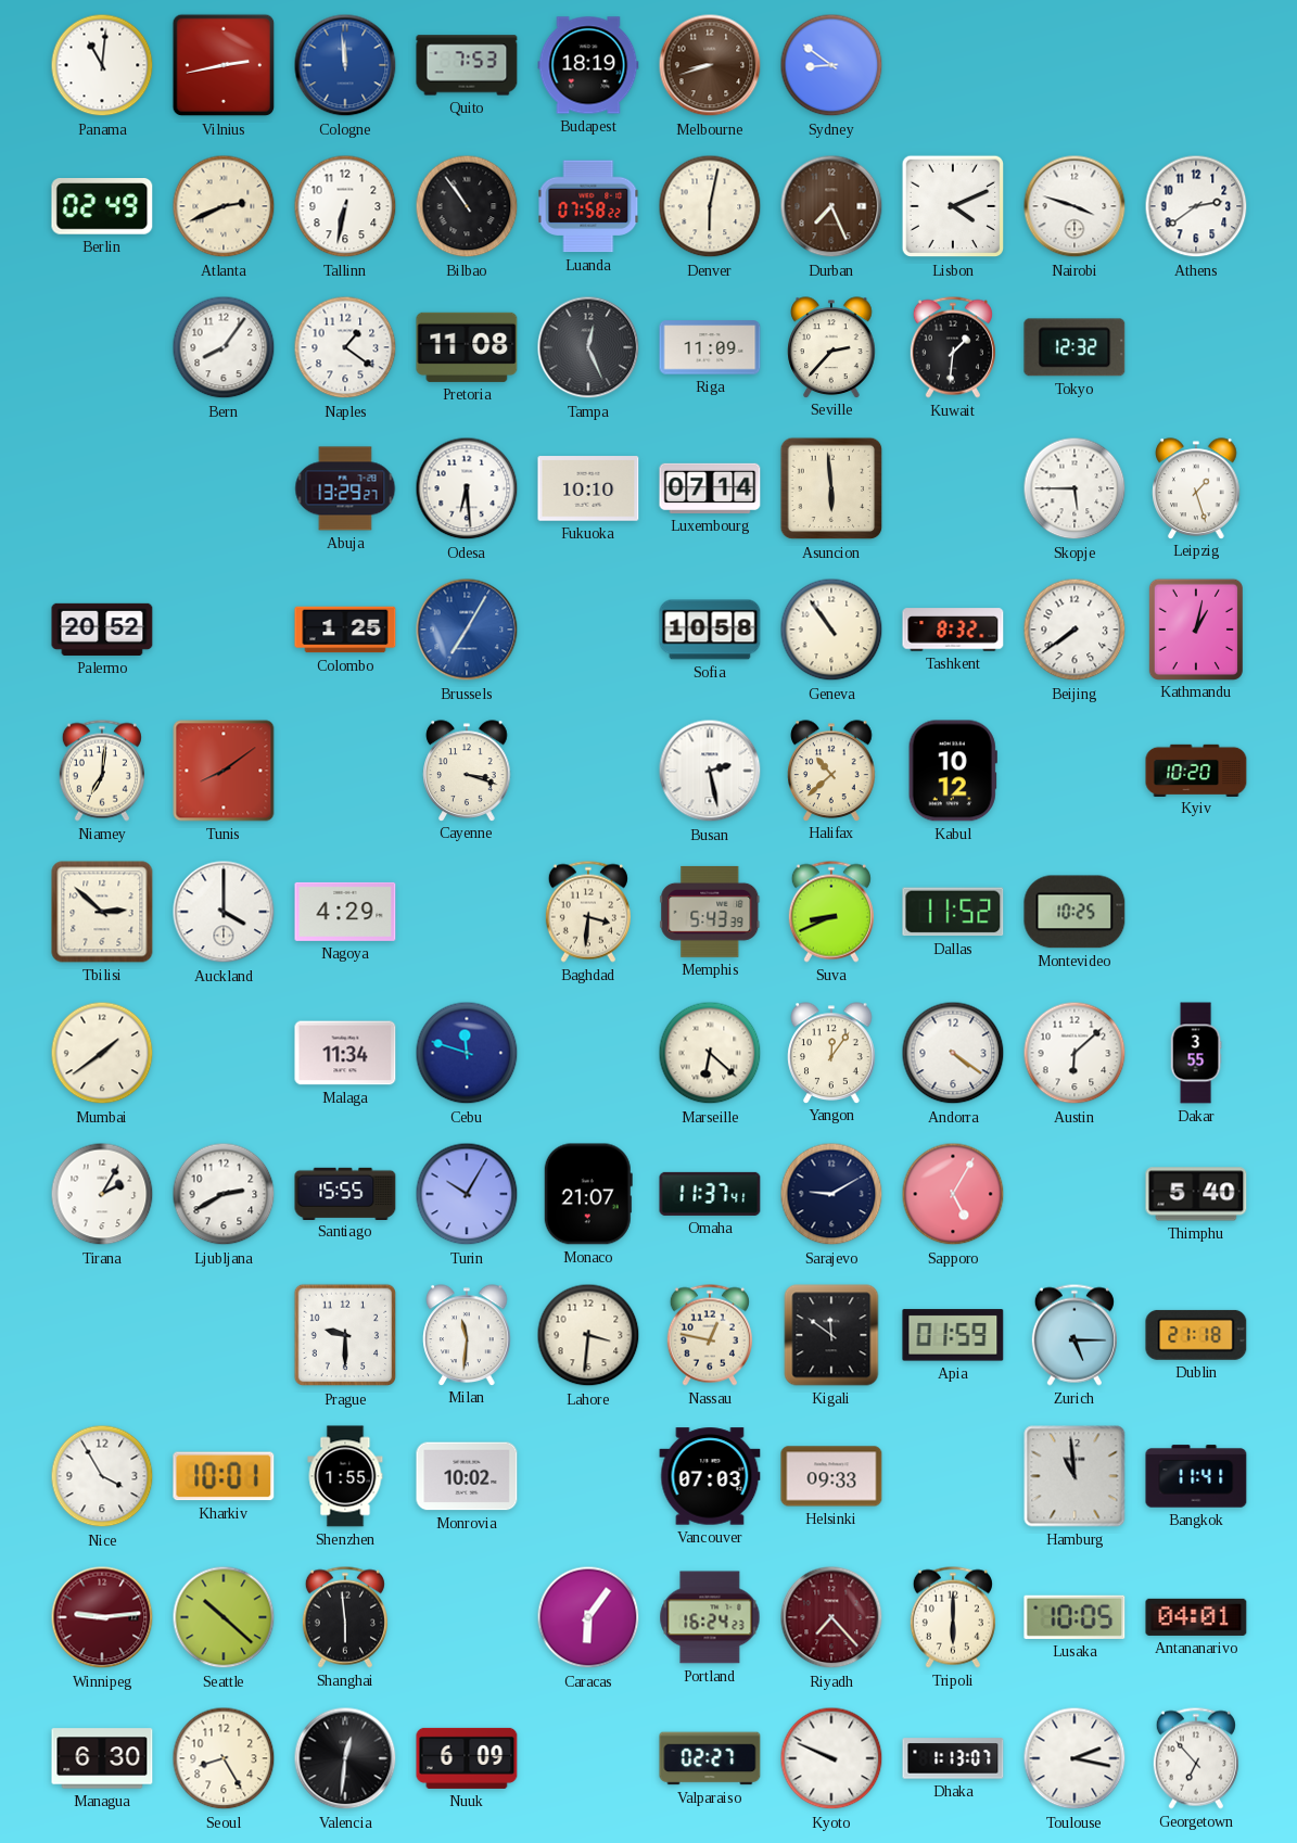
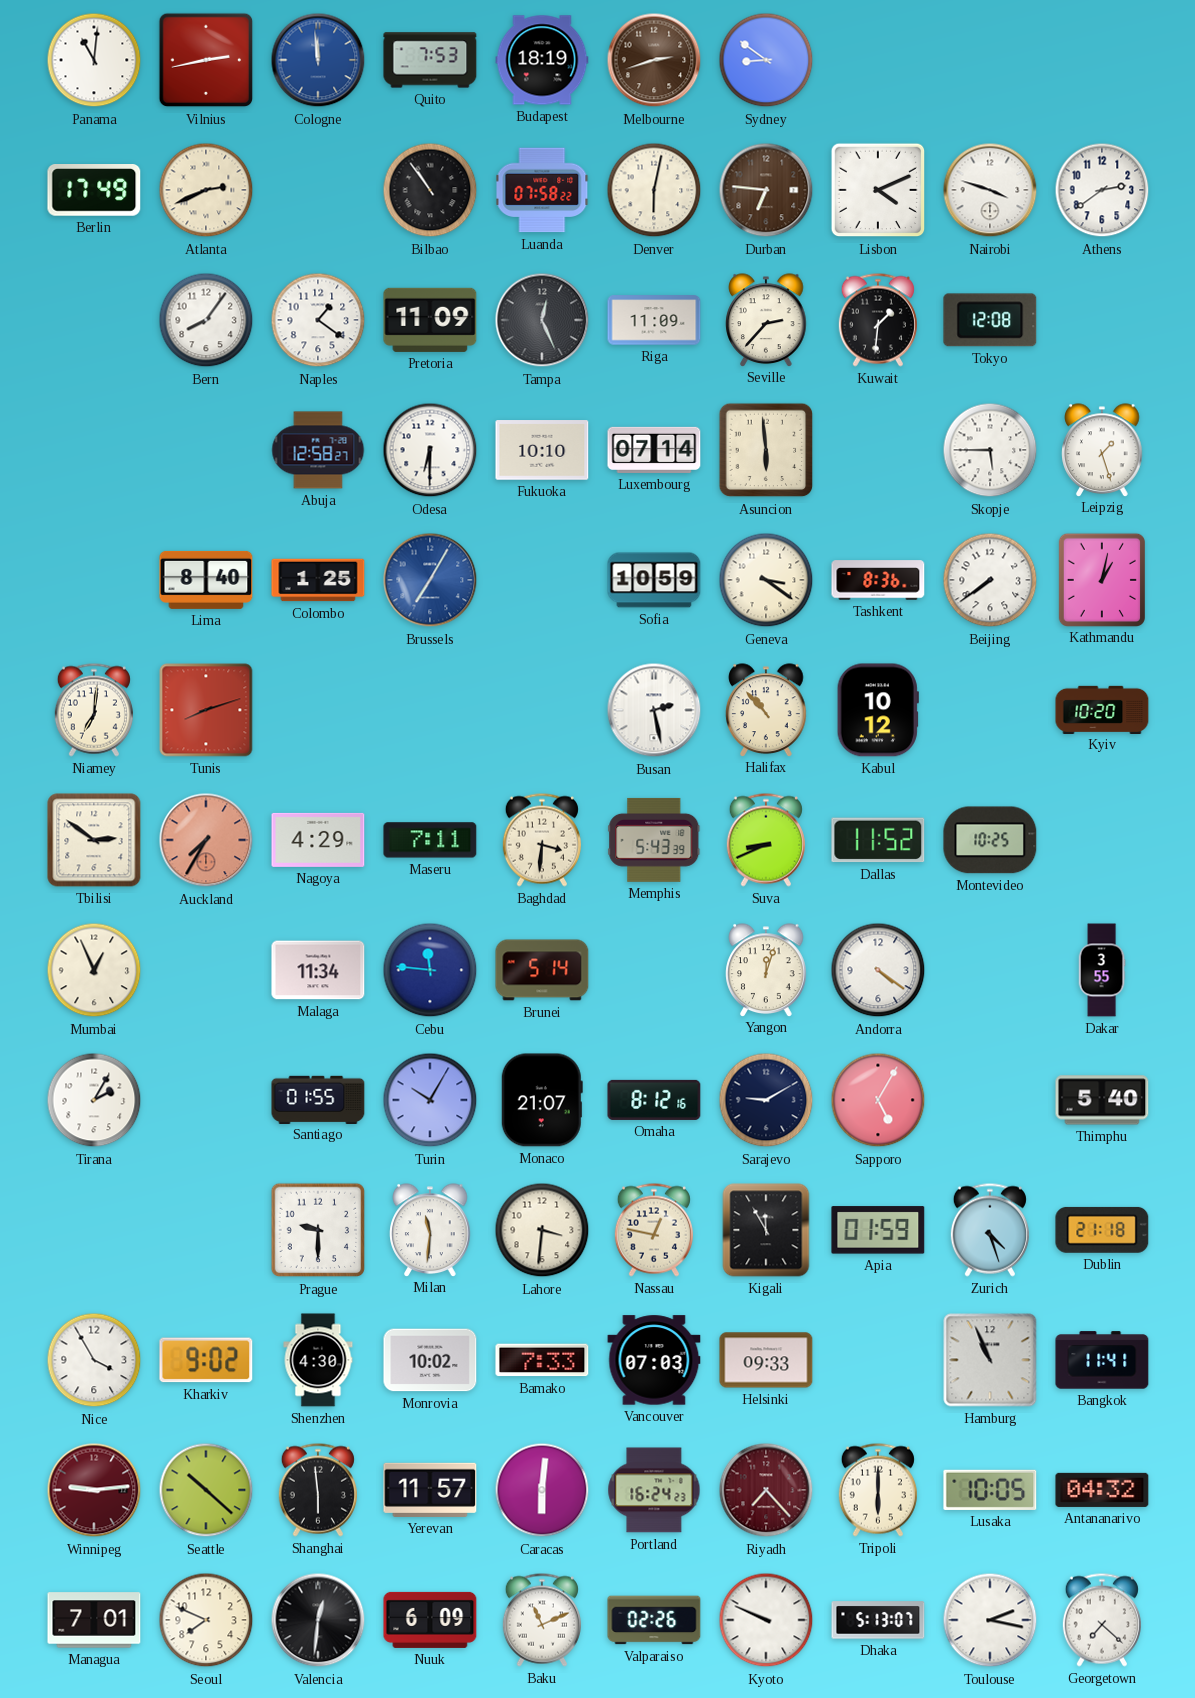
Melbourne: 8:42 -> 2:42
Berlin: 02:49 -> 17:49
Tallinn: 6:32 -> none
Durban: 7:26 -> 6:46
Pretoria: 11:08 -> 11:09
Tokyo: 12:32 -> 12:08
Abuja: 13:29 -> 12:58
Odesa: 6:29 -> 6:30
Palermo: 20:52 -> none
Lima: none -> 8:40
Sofia: 10:58 -> 10:59
Geneva: 10:54 -> 3:21
Tashkent: 8:32 -> 8:36
Tunis: 8:09 -> 8:12
Cayenne: 3:18 -> none
Halifax: 10:38 -> 10:53
Tbilisi: 2:52 -> 2:51
Auckland: 4:00 -> 7:35
Auckland dial: white -> salmon
Maseru: none -> 7:11
Mumbai: 1:39 -> 12:56
Cebu: 11:48 -> 11:46
Brunei: none -> 5:14
Marseille: 6:22 -> none
Yangon: 12:06 -> 12:03
Austin: 6:08 -> none
Ljubljana: 2:40 -> none
Santiago: 15:55 -> 01:55
Omaha: 11:37 -> 8:12
Kigali: 11:51 -> 11:55
Zurich: 5:15 -> 4:27
Kharkiv: 10:01 -> 9:02
Shenzhen: 1:55 -> 4:30
Bamako: none -> 7:33
Hamburg: 10:59 -> 10:56
Yerevan: none -> 11:57
Caracas: 6:06 -> 6:01
Antananarivo: 04:01 -> 04:32
Managua: 6:30 -> 7:01
Seoul: 8:25 -> 7:49
Baku: none -> 11:11
Valparaiso: 02:27 -> 02:26
Dhaka: 1:13 -> 5:13
Georgetown: 6:53 -> 7:22
